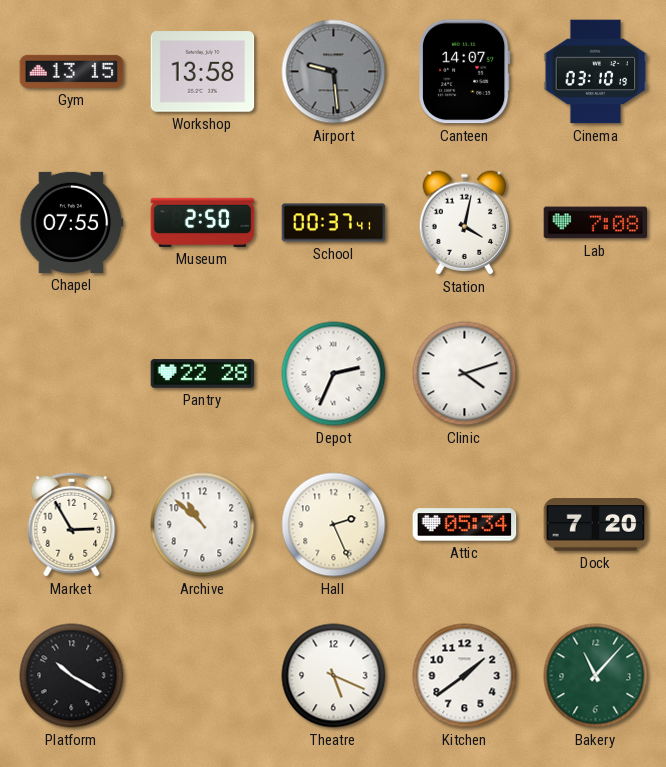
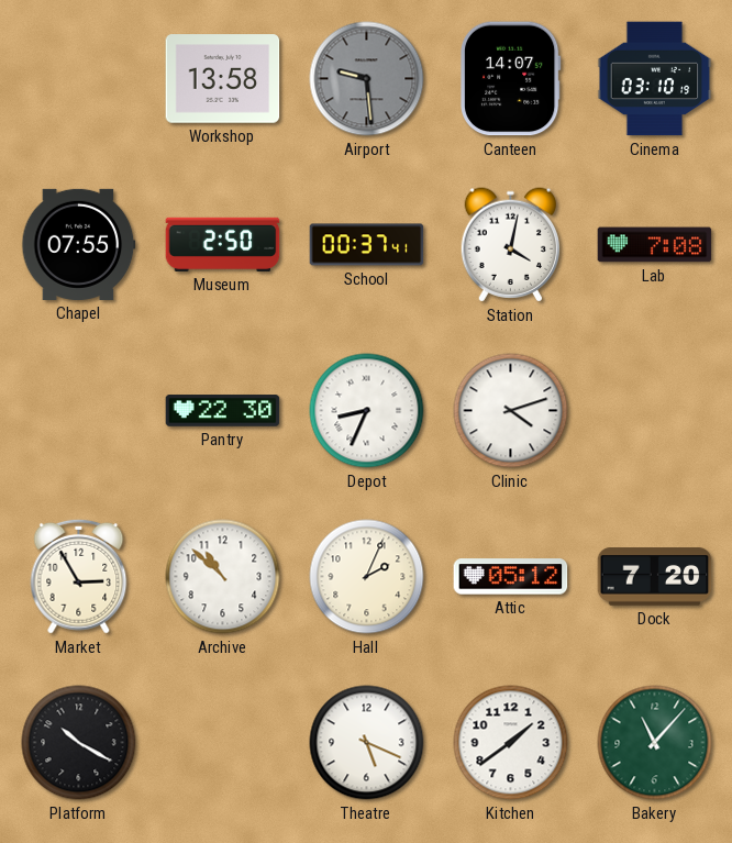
Gym: 13:15 -> none
Pantry: 22:28 -> 22:30
Depot: 2:34 -> 8:34
Hall: 2:26 -> 2:04
Attic: 05:34 -> 05:12
